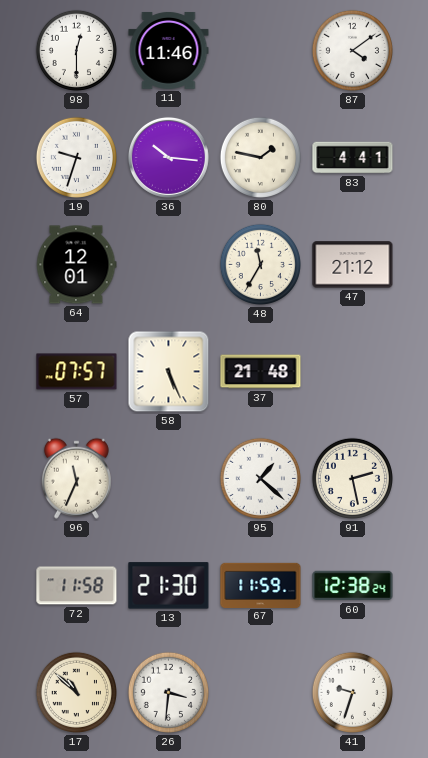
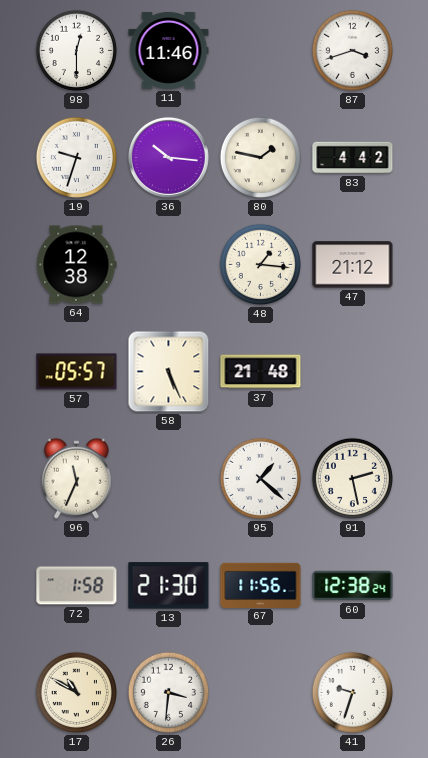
87: 4:09 -> 3:42
83: 4:41 -> 4:42
64: 12:01 -> 12:38
48: 11:35 -> 1:16
57: 07:57 -> 05:57
72: 11:58 -> 1:58
67: 11:59 -> 11:56
17: 10:52 -> 10:50
